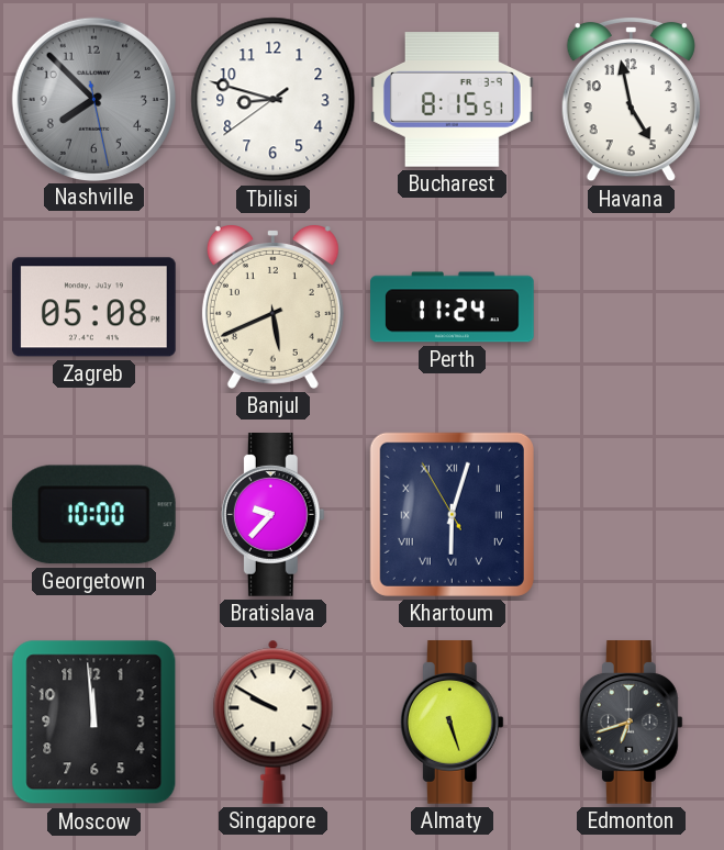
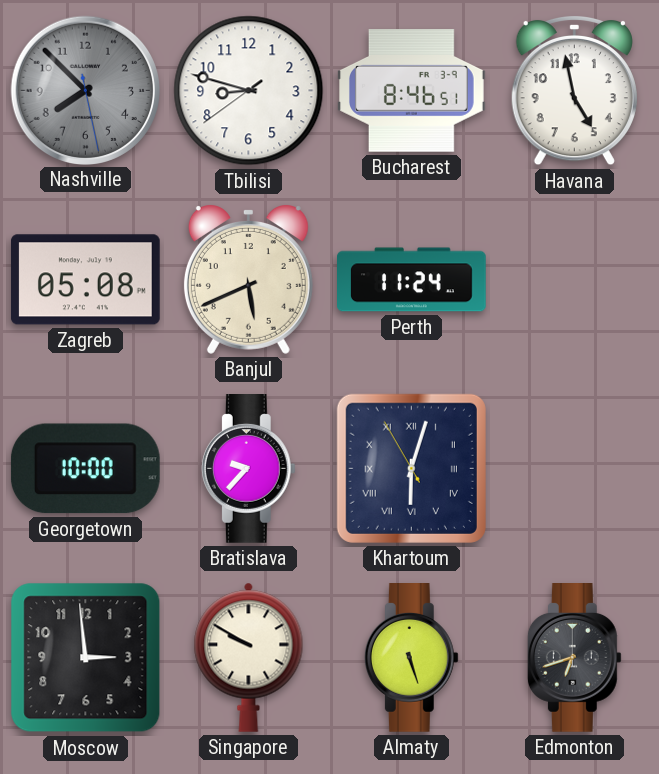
Bucharest: 8:15 -> 8:46
Moscow: 11:59 -> 2:59
